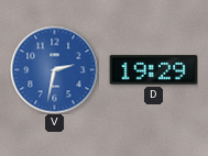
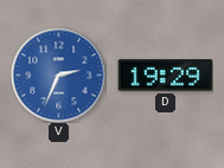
V: 2:32 -> 2:34
